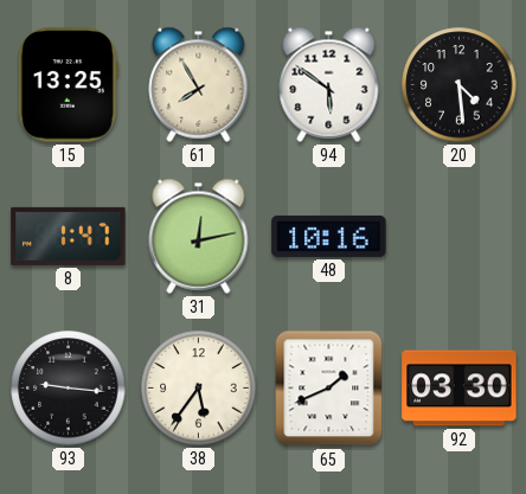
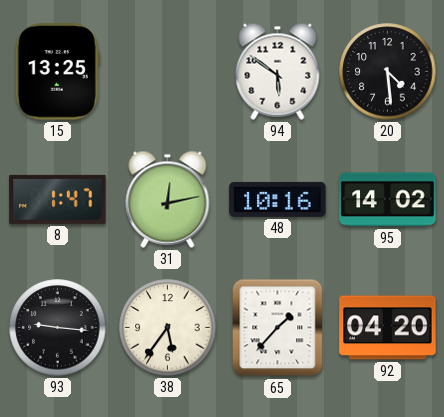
61: 7:55 -> none
95: none -> 14:02
65: 1:41 -> 1:37
92: 03:30 -> 04:20
